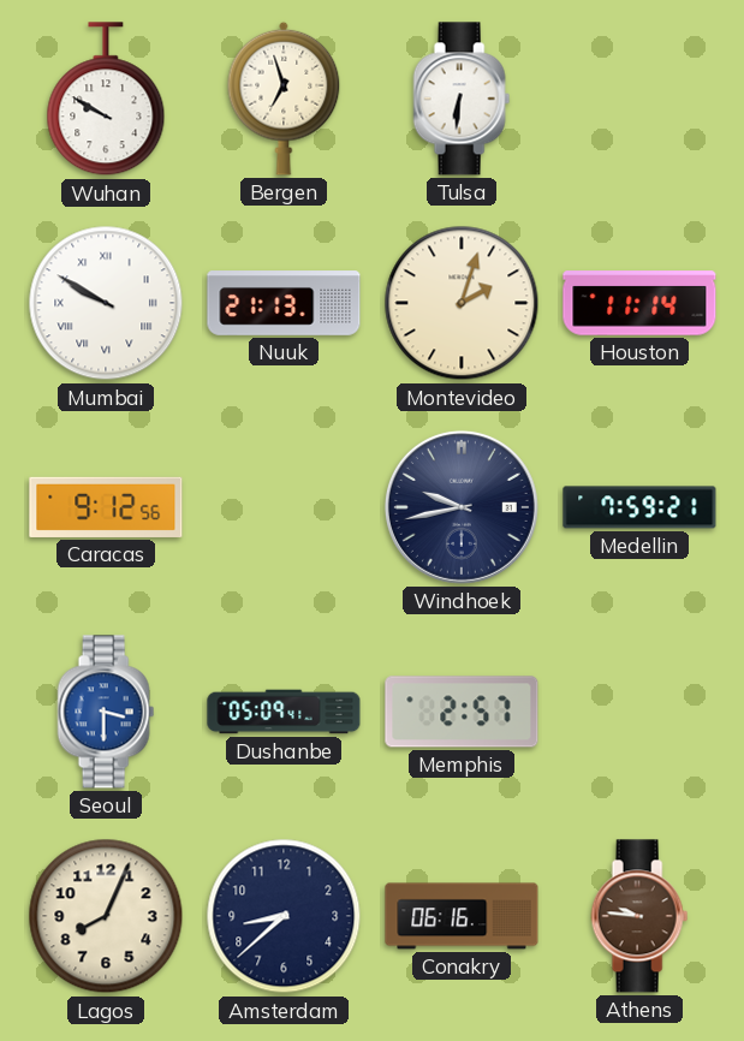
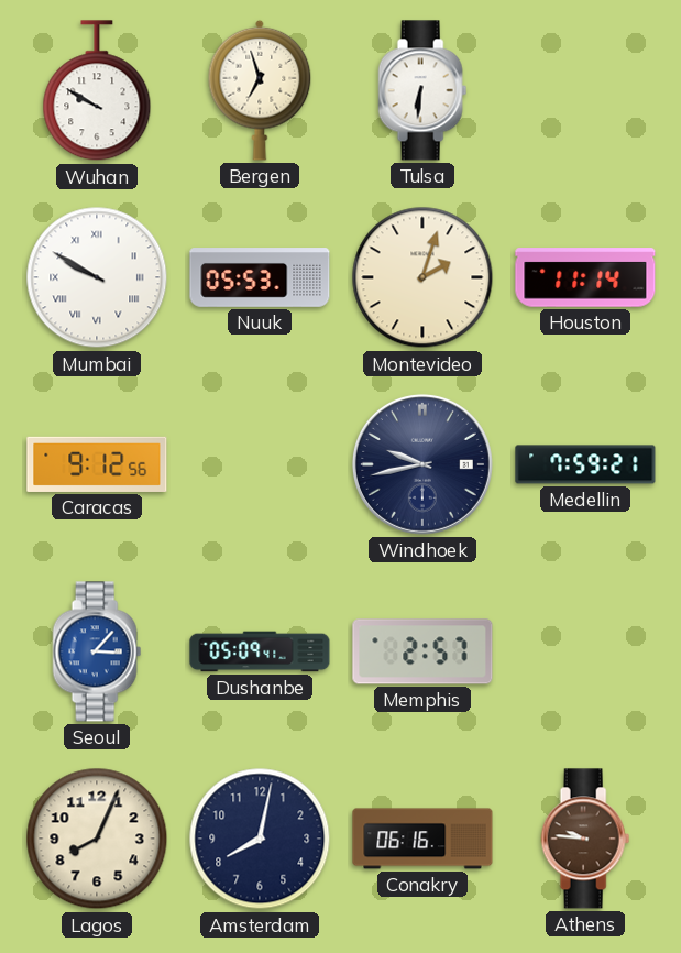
Nuuk: 21:13 -> 05:53
Seoul: 3:30 -> 3:07
Amsterdam: 8:38 -> 8:02
